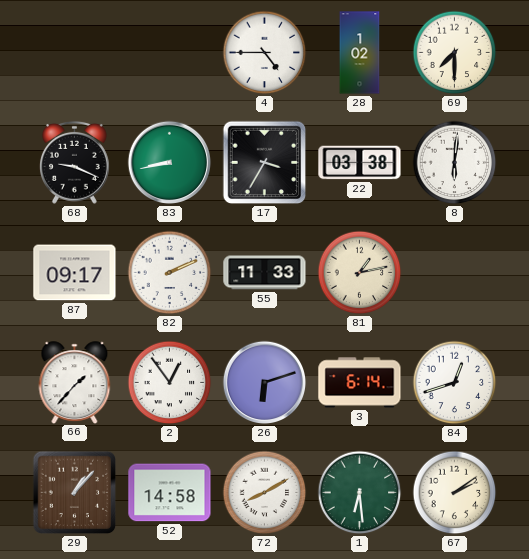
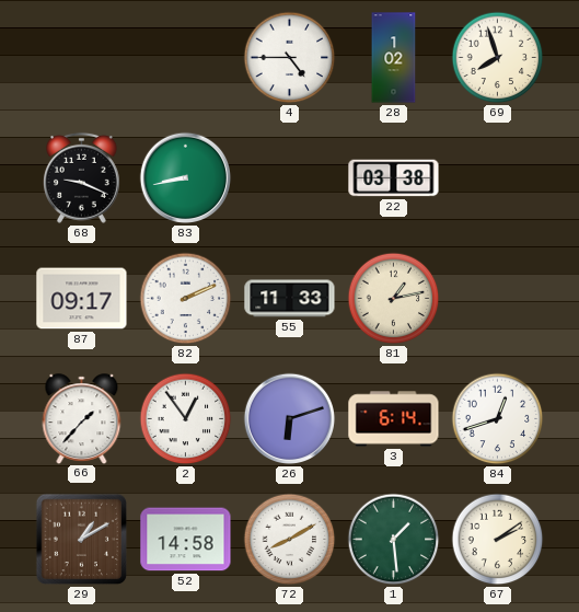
69: 7:30 -> 7:57
17: 3:35 -> none
8: 6:01 -> none
29: 1:07 -> 1:10
1: 6:29 -> 1:29
